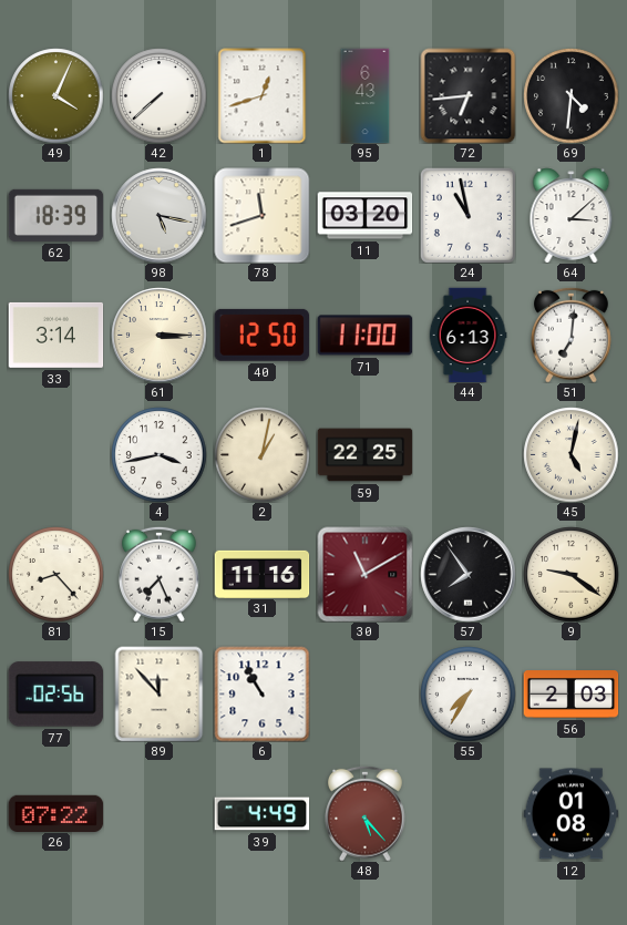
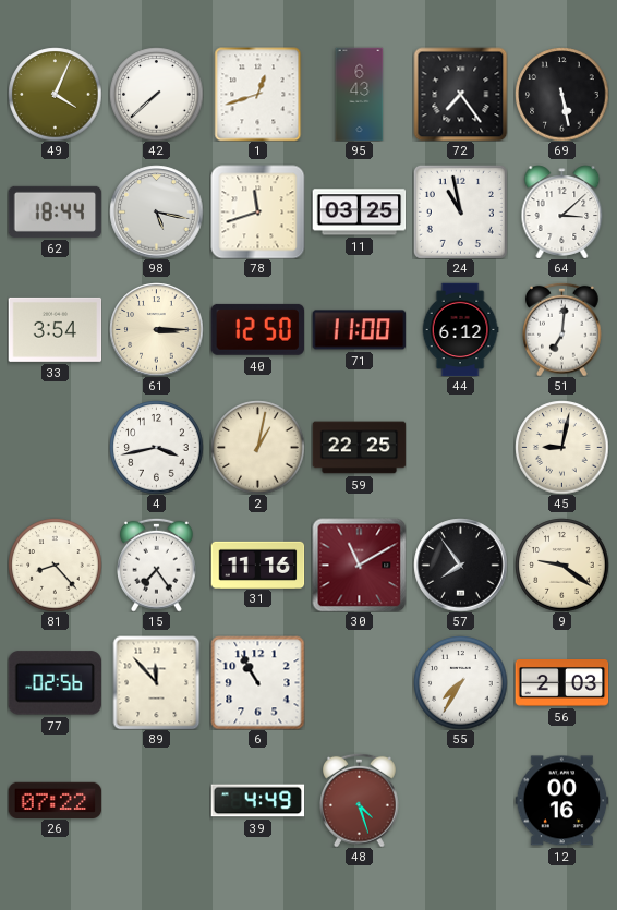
72: 6:44 -> 7:24
69: 4:31 -> 5:28
62: 18:39 -> 18:44
11: 03:20 -> 03:25
33: 3:14 -> 3:54
44: 6:13 -> 6:12
45: 5:02 -> 9:02
15: 7:26 -> 7:24
48: 5:23 -> 4:27
12: 01:08 -> 00:16
